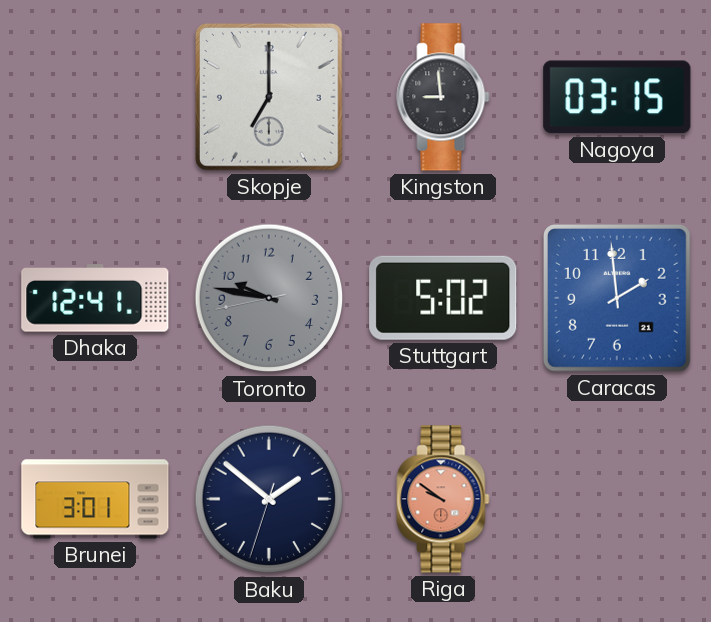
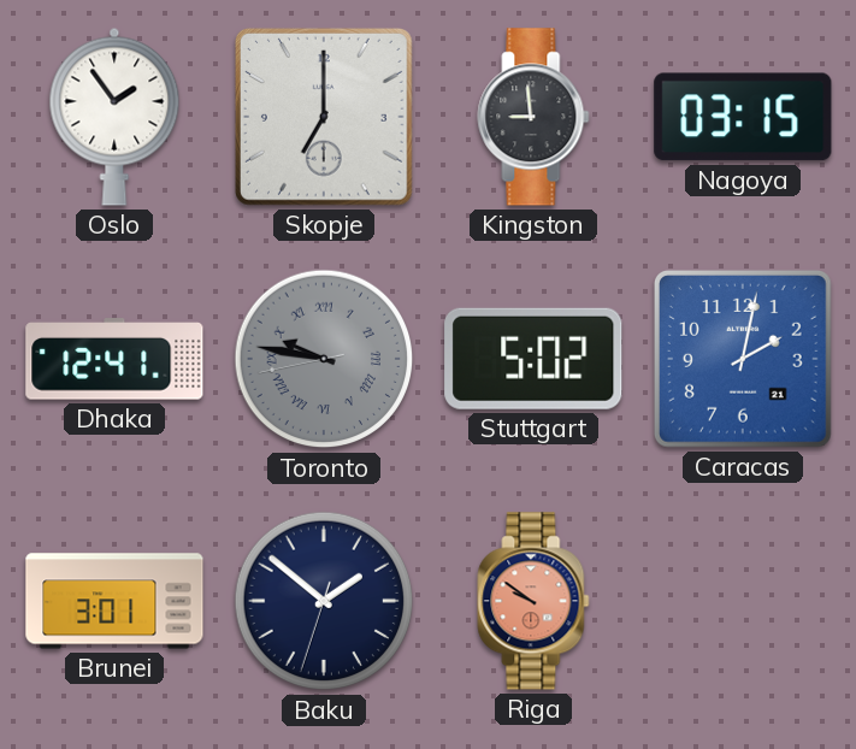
Oslo: none -> 1:54
Toronto numerals: Arabic -> Roman
Caracas: 1:59 -> 2:02
